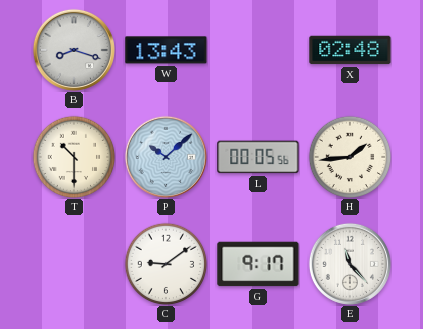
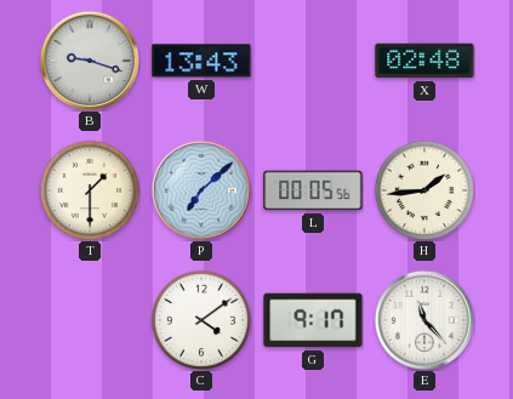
B: 8:18 -> 9:18
T: 10:30 -> 1:30
P: 10:08 -> 7:08
C: 9:09 -> 4:09
